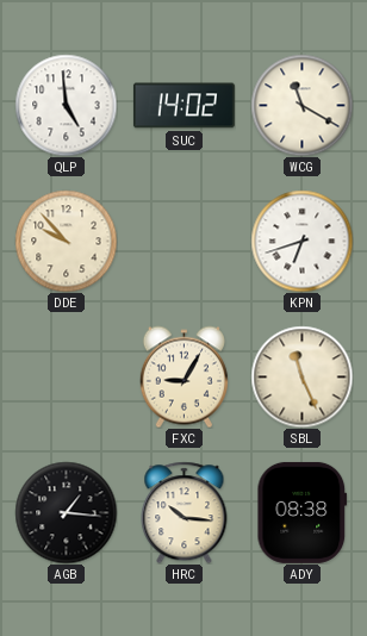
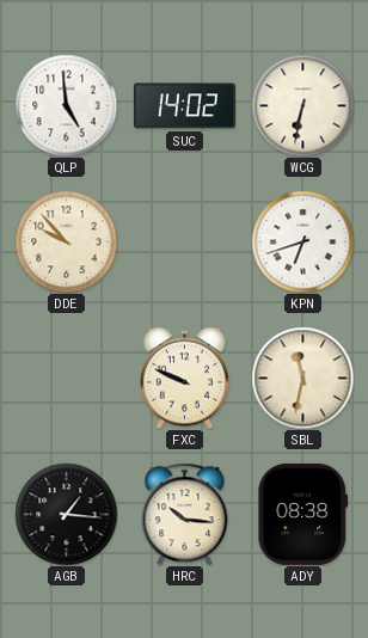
WCG: 11:20 -> 6:32
FXC: 9:05 -> 9:49
SBL: 11:26 -> 11:32
